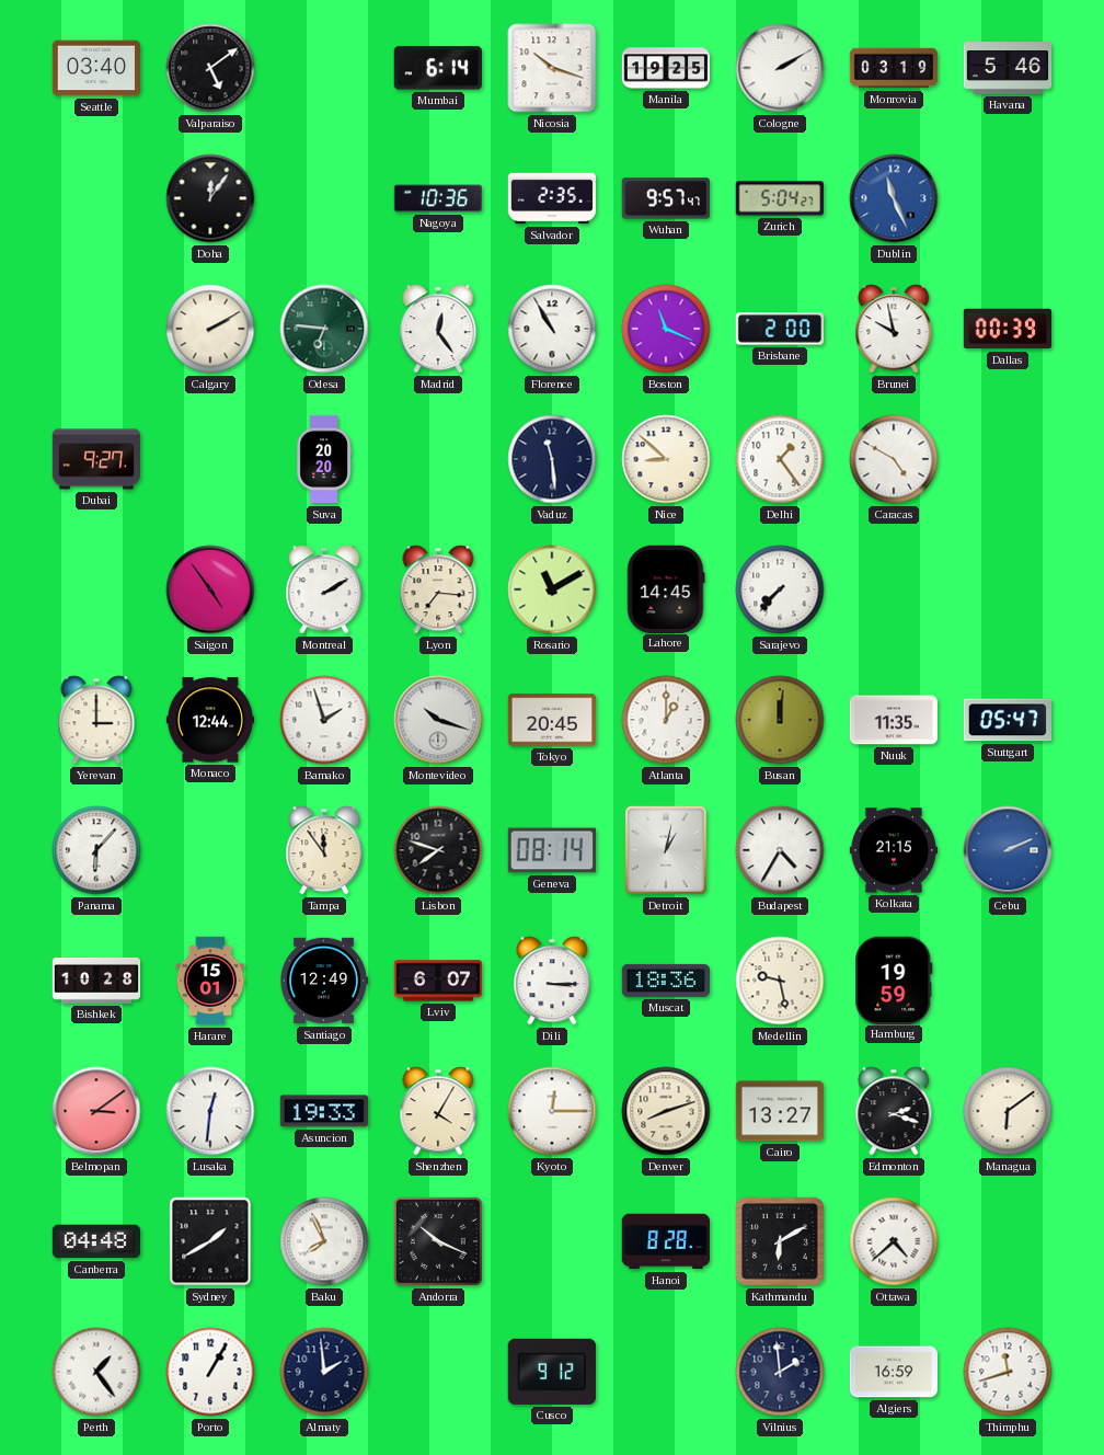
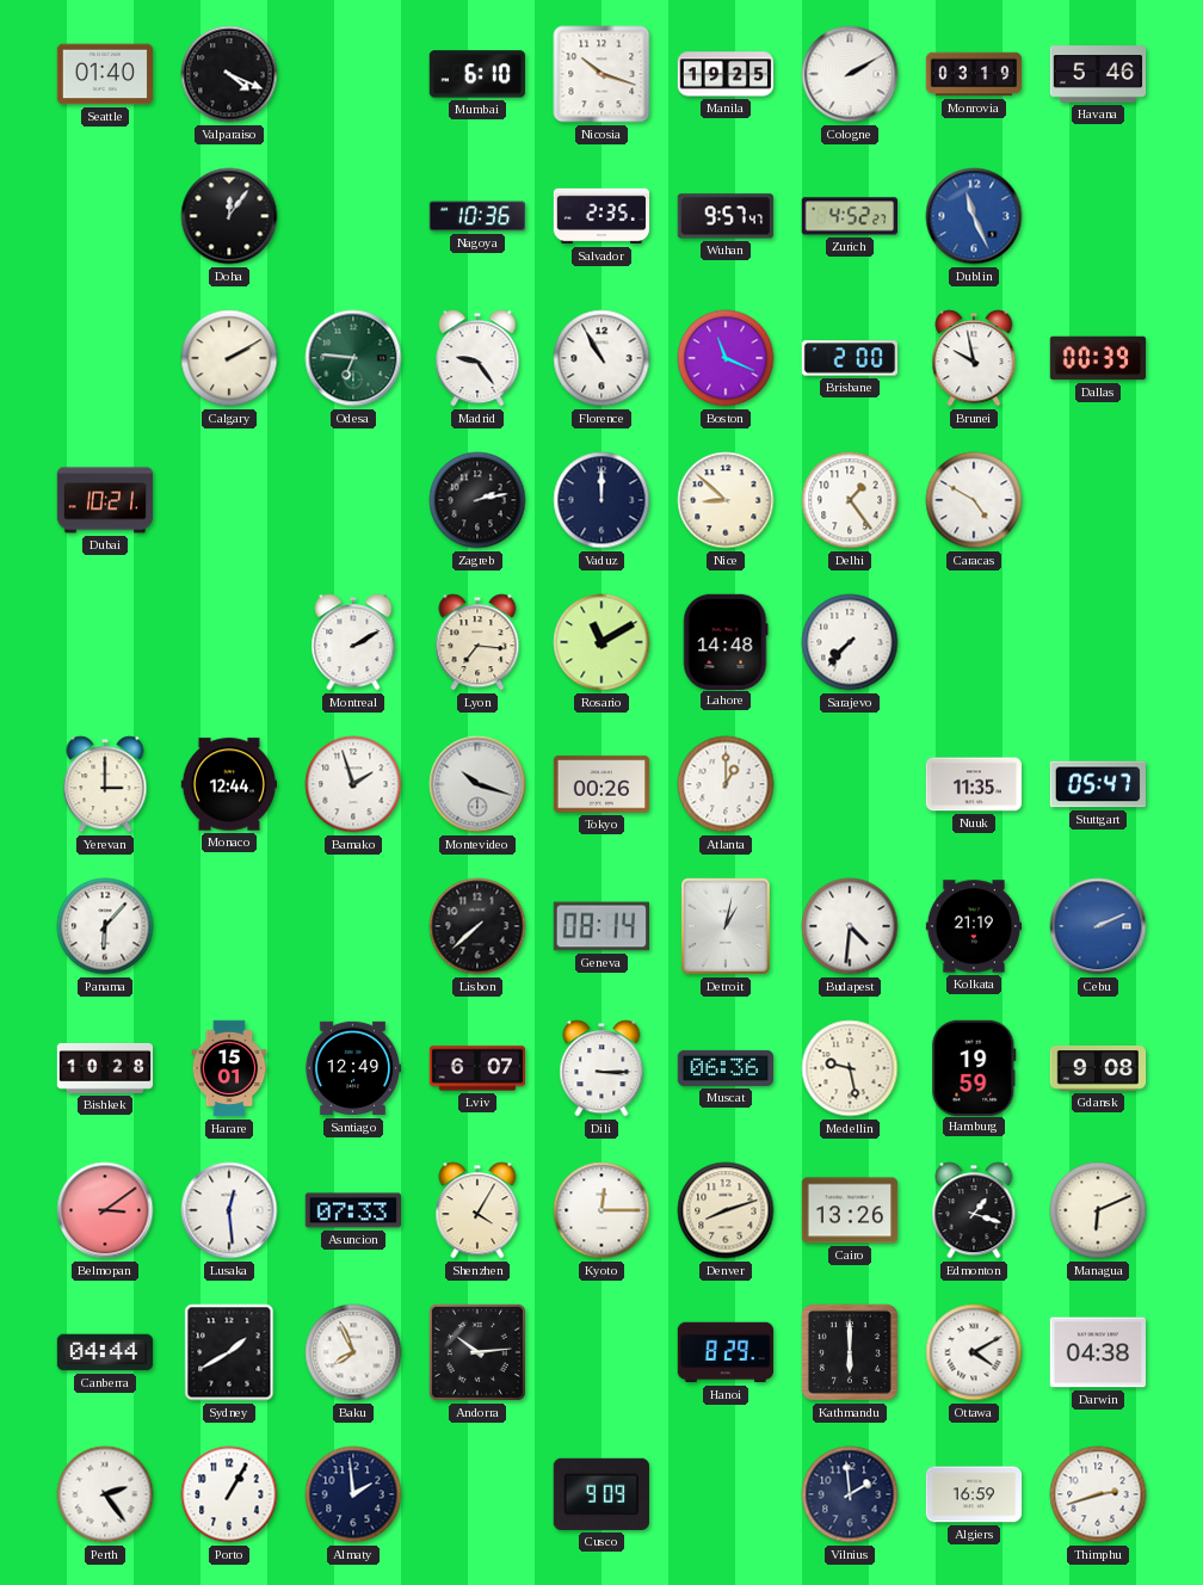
Seattle: 03:40 -> 01:40
Valparaiso: 5:09 -> 4:19
Mumbai: 6:14 -> 6:10
Zurich: 5:04 -> 4:52
Madrid: 12:24 -> 9:24
Dubai: 9:27 -> 10:21
Suva: 20:20 -> none
Zagreb: none -> 2:13
Vaduz: 11:29 -> 12:00
Saigon: 4:54 -> none
Lahore: 14:45 -> 14:48
Tokyo: 20:45 -> 00:26
Busan: 12:01 -> none
Tampa: 11:54 -> none
Lisbon: 7:48 -> 7:38
Budapest: 4:35 -> 4:31
Kolkata: 21:15 -> 21:19
Muscat: 18:36 -> 06:36
Gdansk: none -> 9:08
Lusaka: 12:31 -> 12:29
Asuncion: 19:33 -> 07:33
Cairo: 13:27 -> 13:26
Edmonton: 2:18 -> 1:18
Managua: 6:09 -> 6:11
Canberra: 04:48 -> 04:44
Andorra: 10:19 -> 10:14
Hanoi: 8:28 -> 8:29
Kathmandu: 6:10 -> 6:00
Ottawa: 4:38 -> 4:10
Darwin: none -> 04:38
Perth: 1:24 -> 2:24
Cusco: 9:12 -> 9:09
Thimphu: 11:42 -> 2:42
